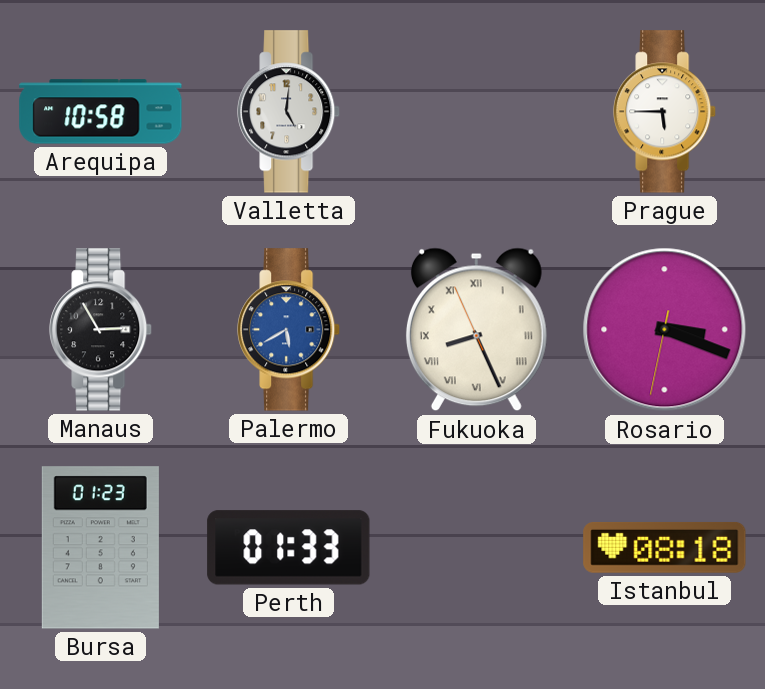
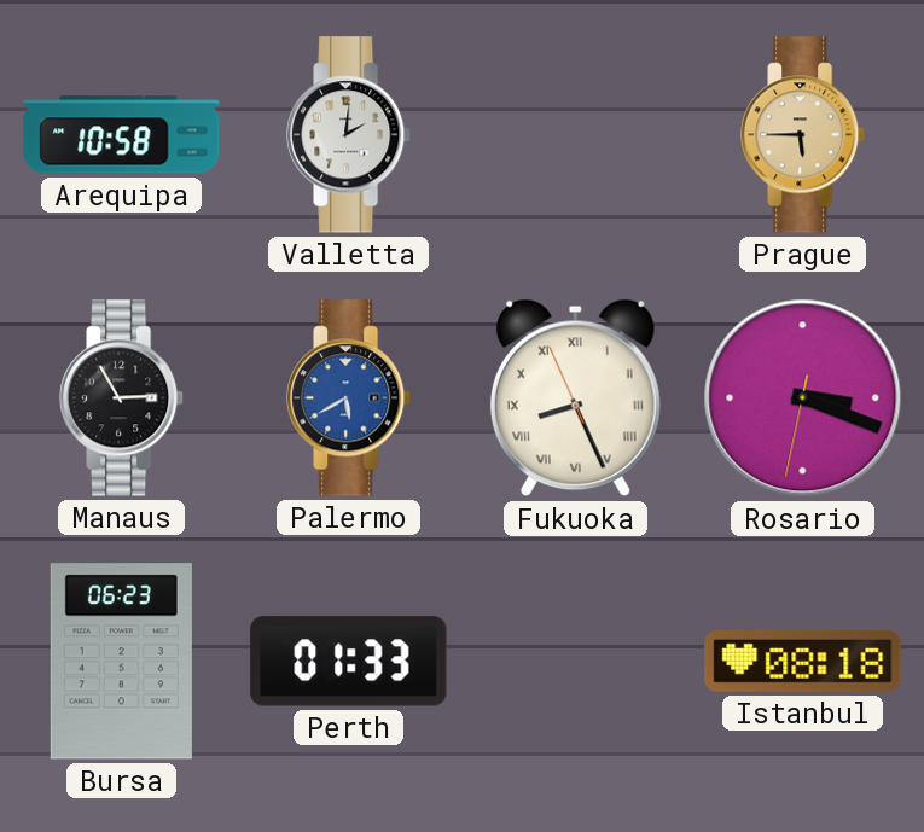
Valletta: 5:01 -> 2:01
Prague dial: white -> champagne
Bursa: 01:23 -> 06:23
